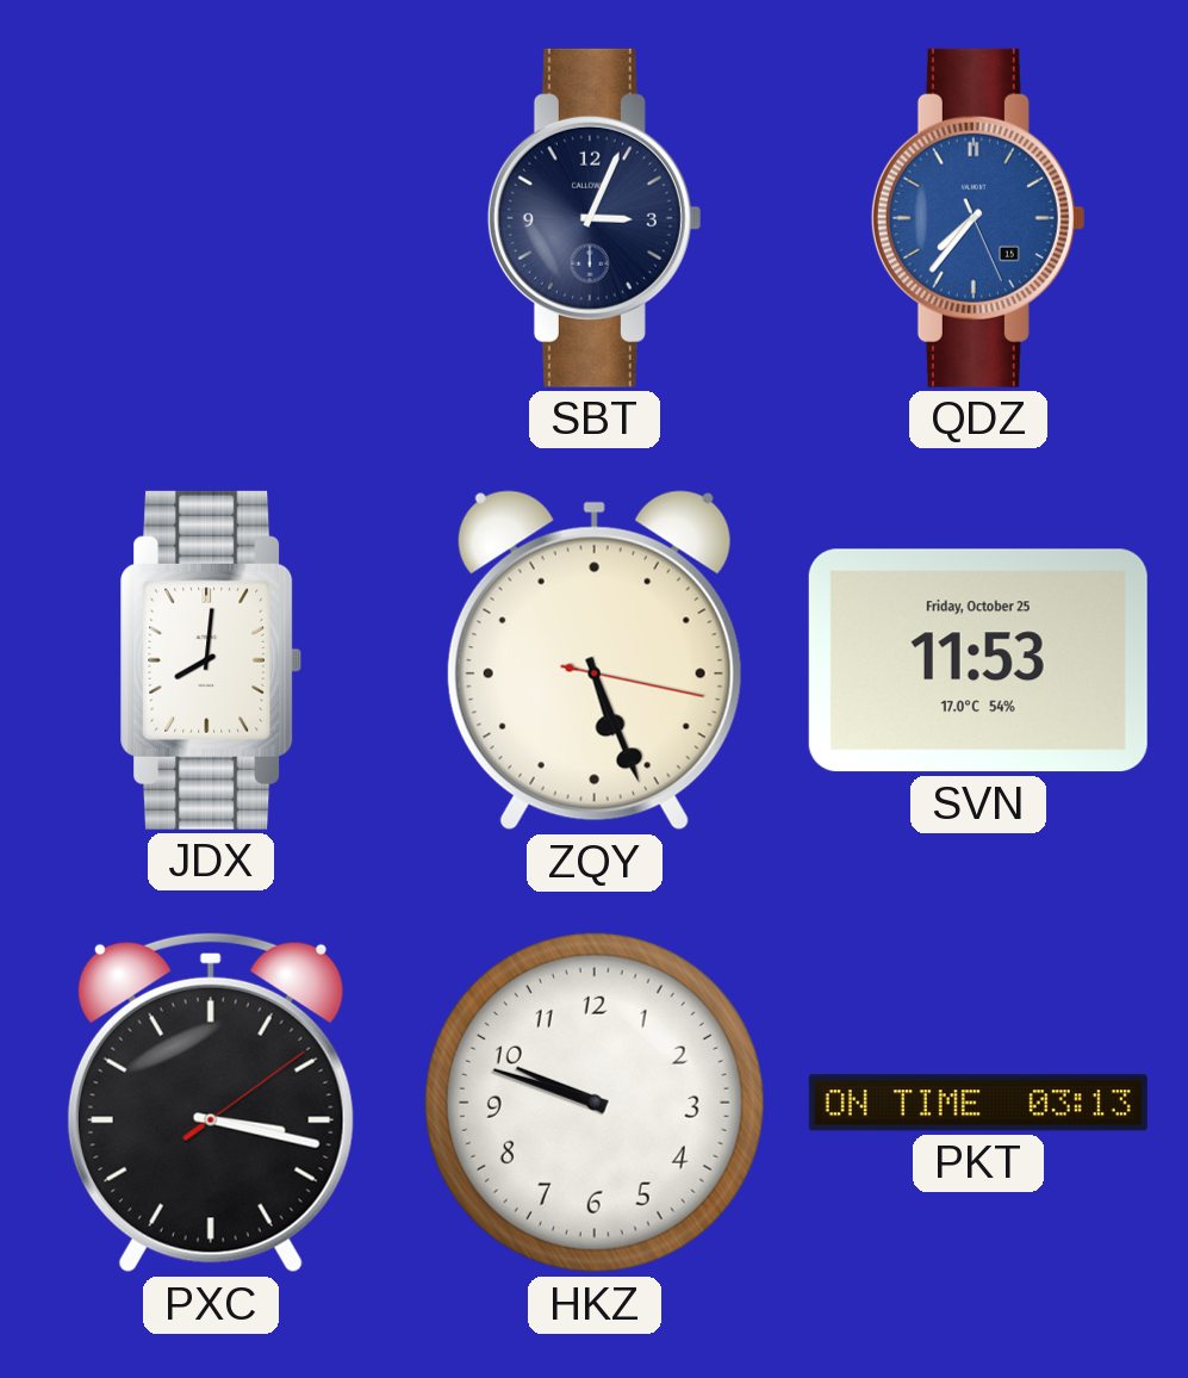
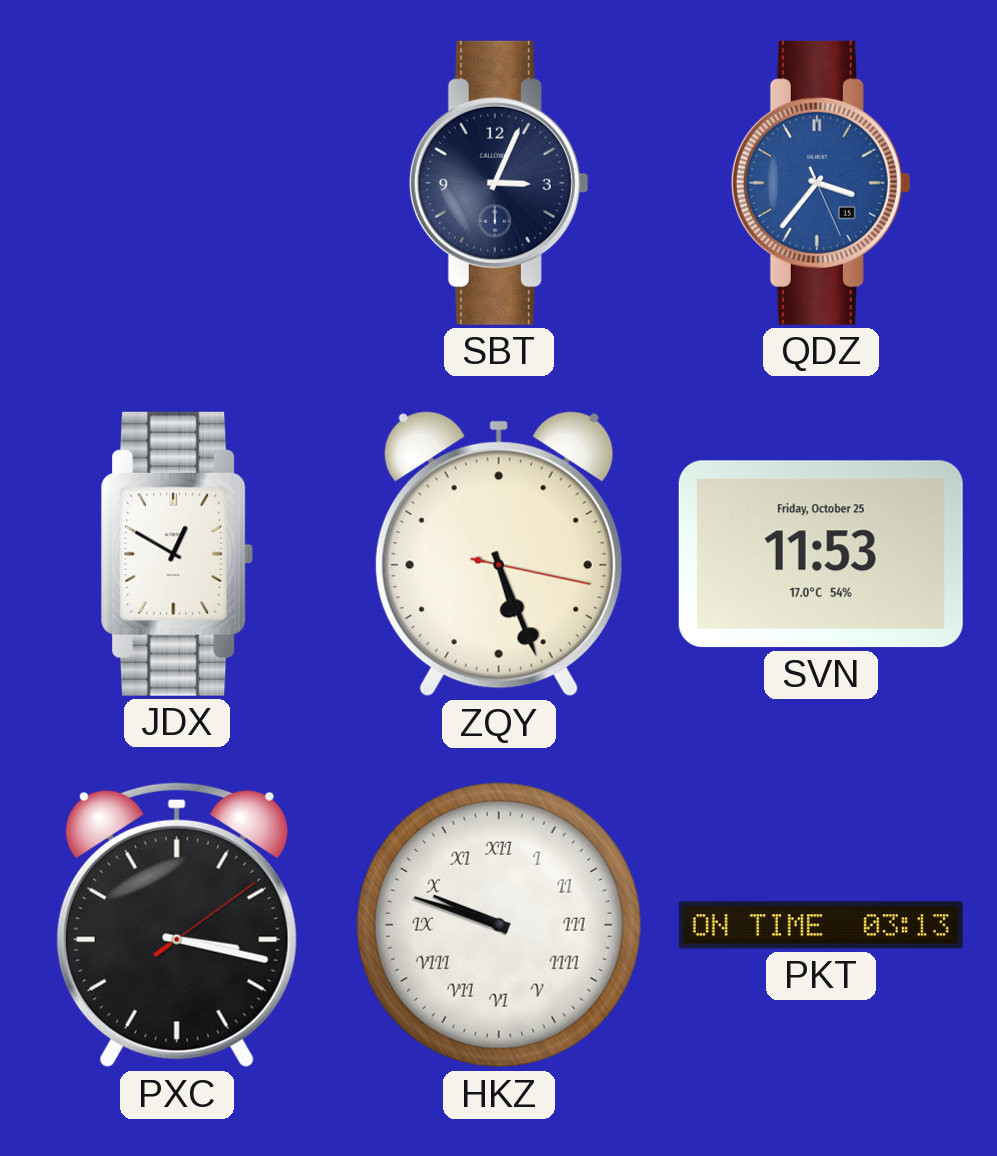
QDZ: 7:36 -> 3:36
JDX: 8:01 -> 12:50
HKZ numerals: Arabic -> Roman
